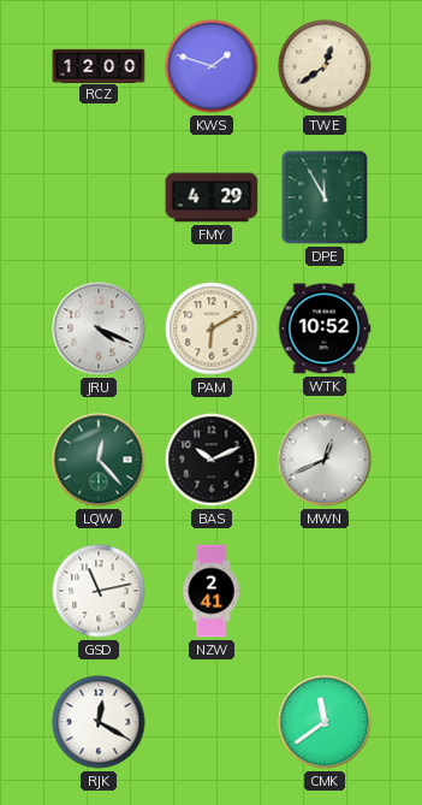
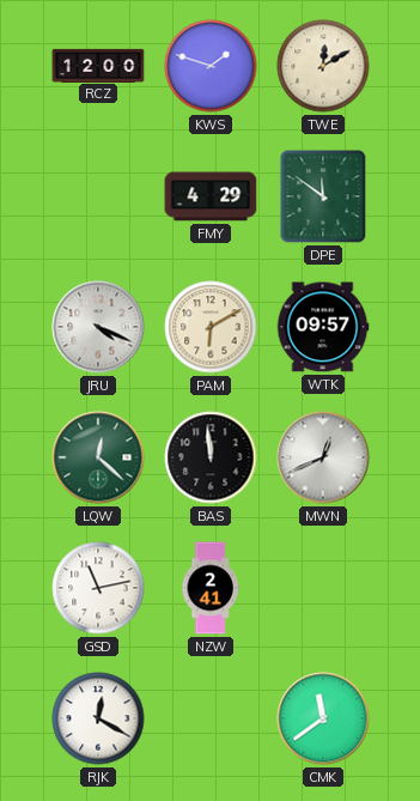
TWE: 12:39 -> 12:10
DPE: 11:55 -> 11:51
WTK: 10:52 -> 09:57
LQW: 12:23 -> 12:22
BAS: 10:11 -> 11:59
